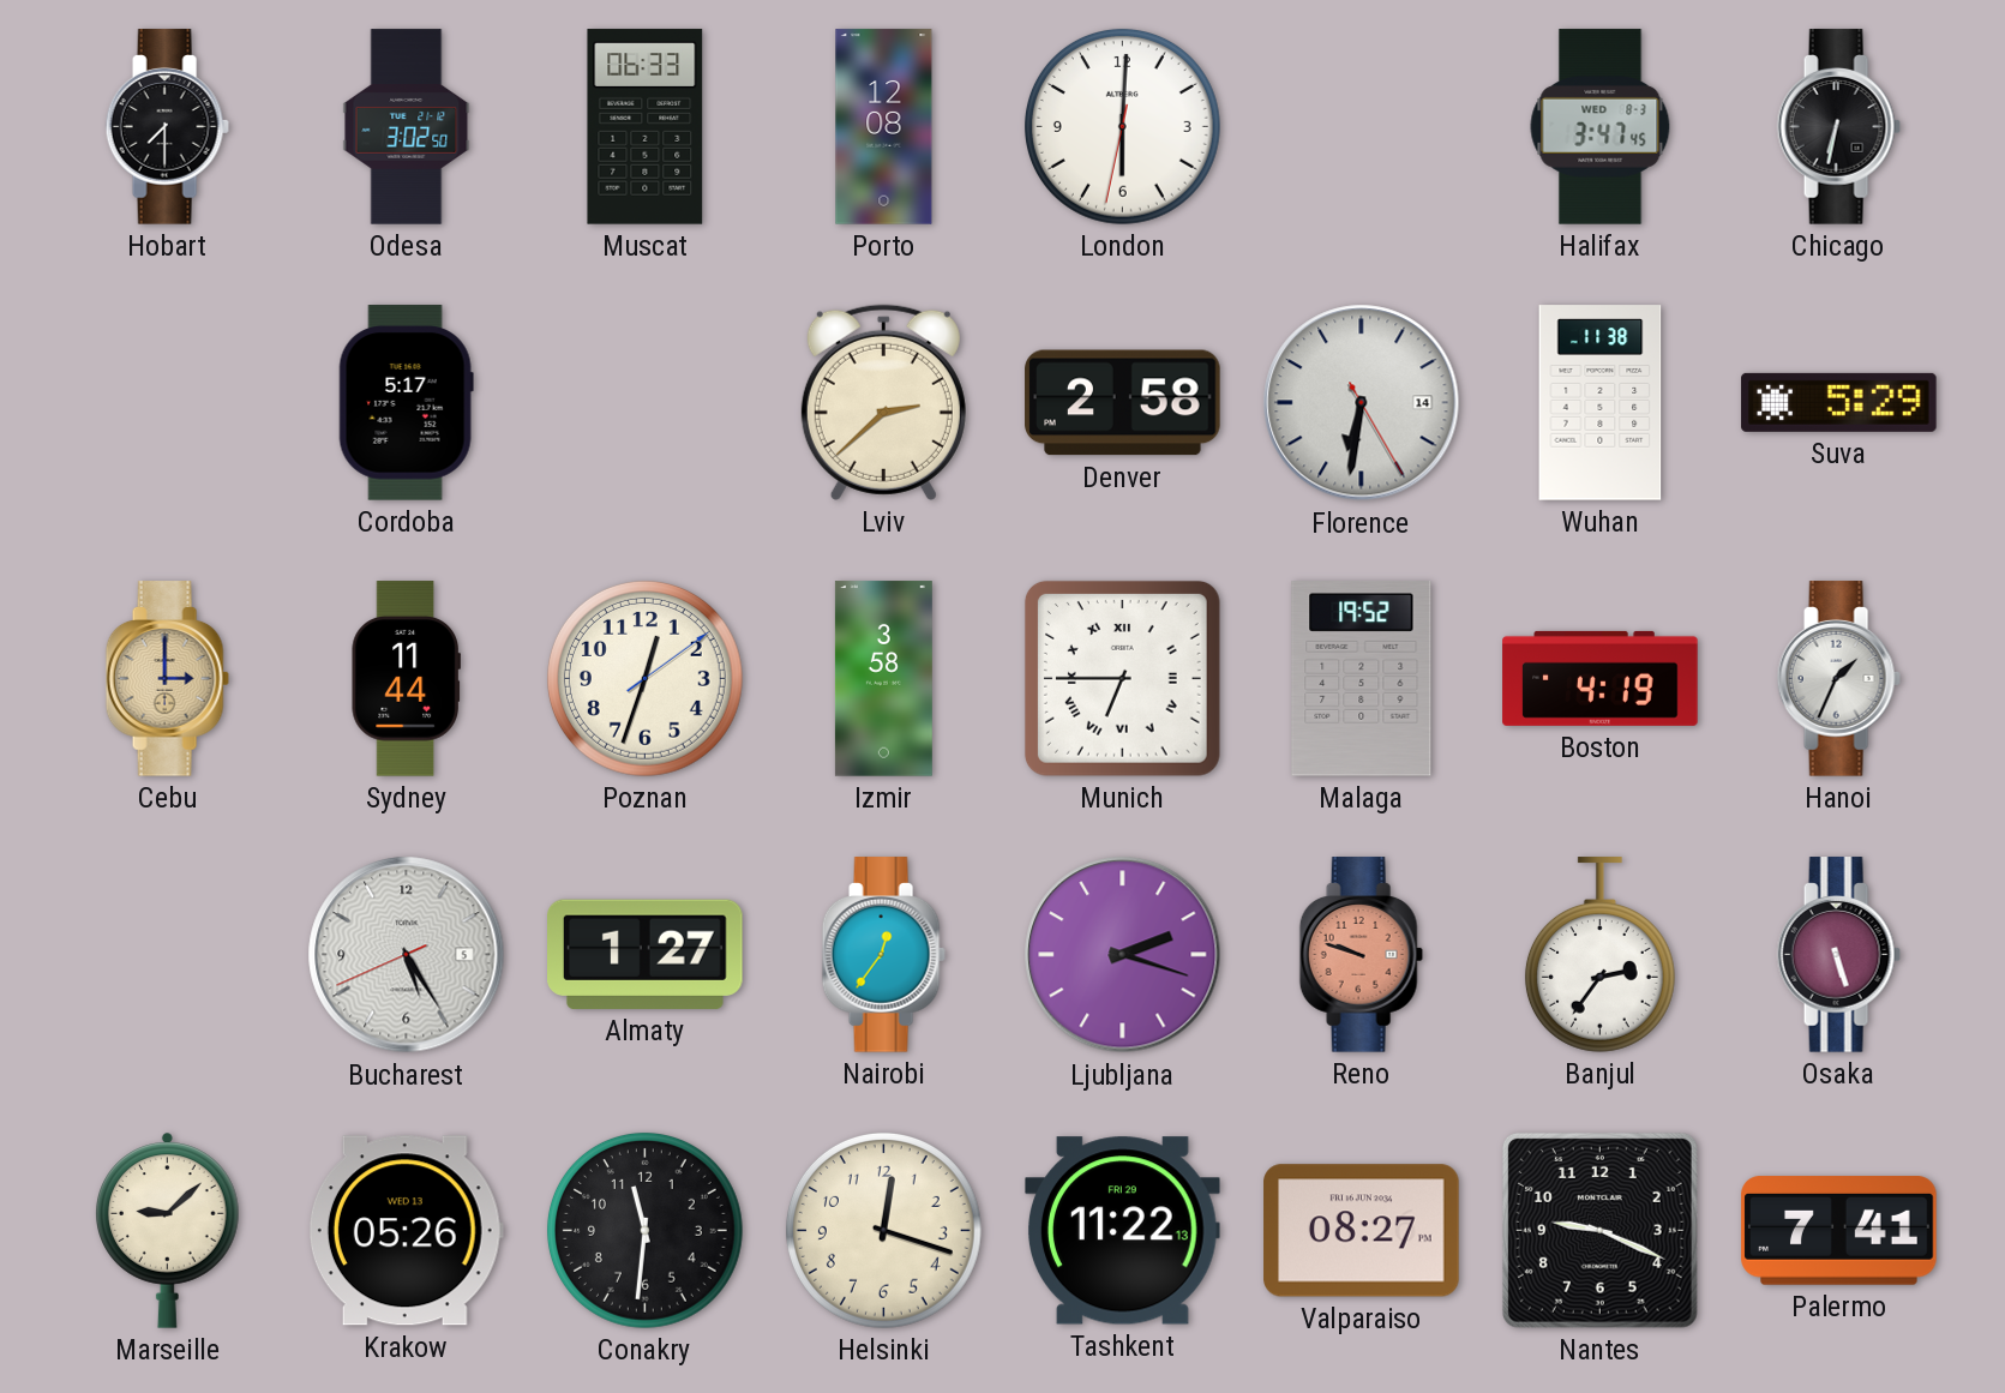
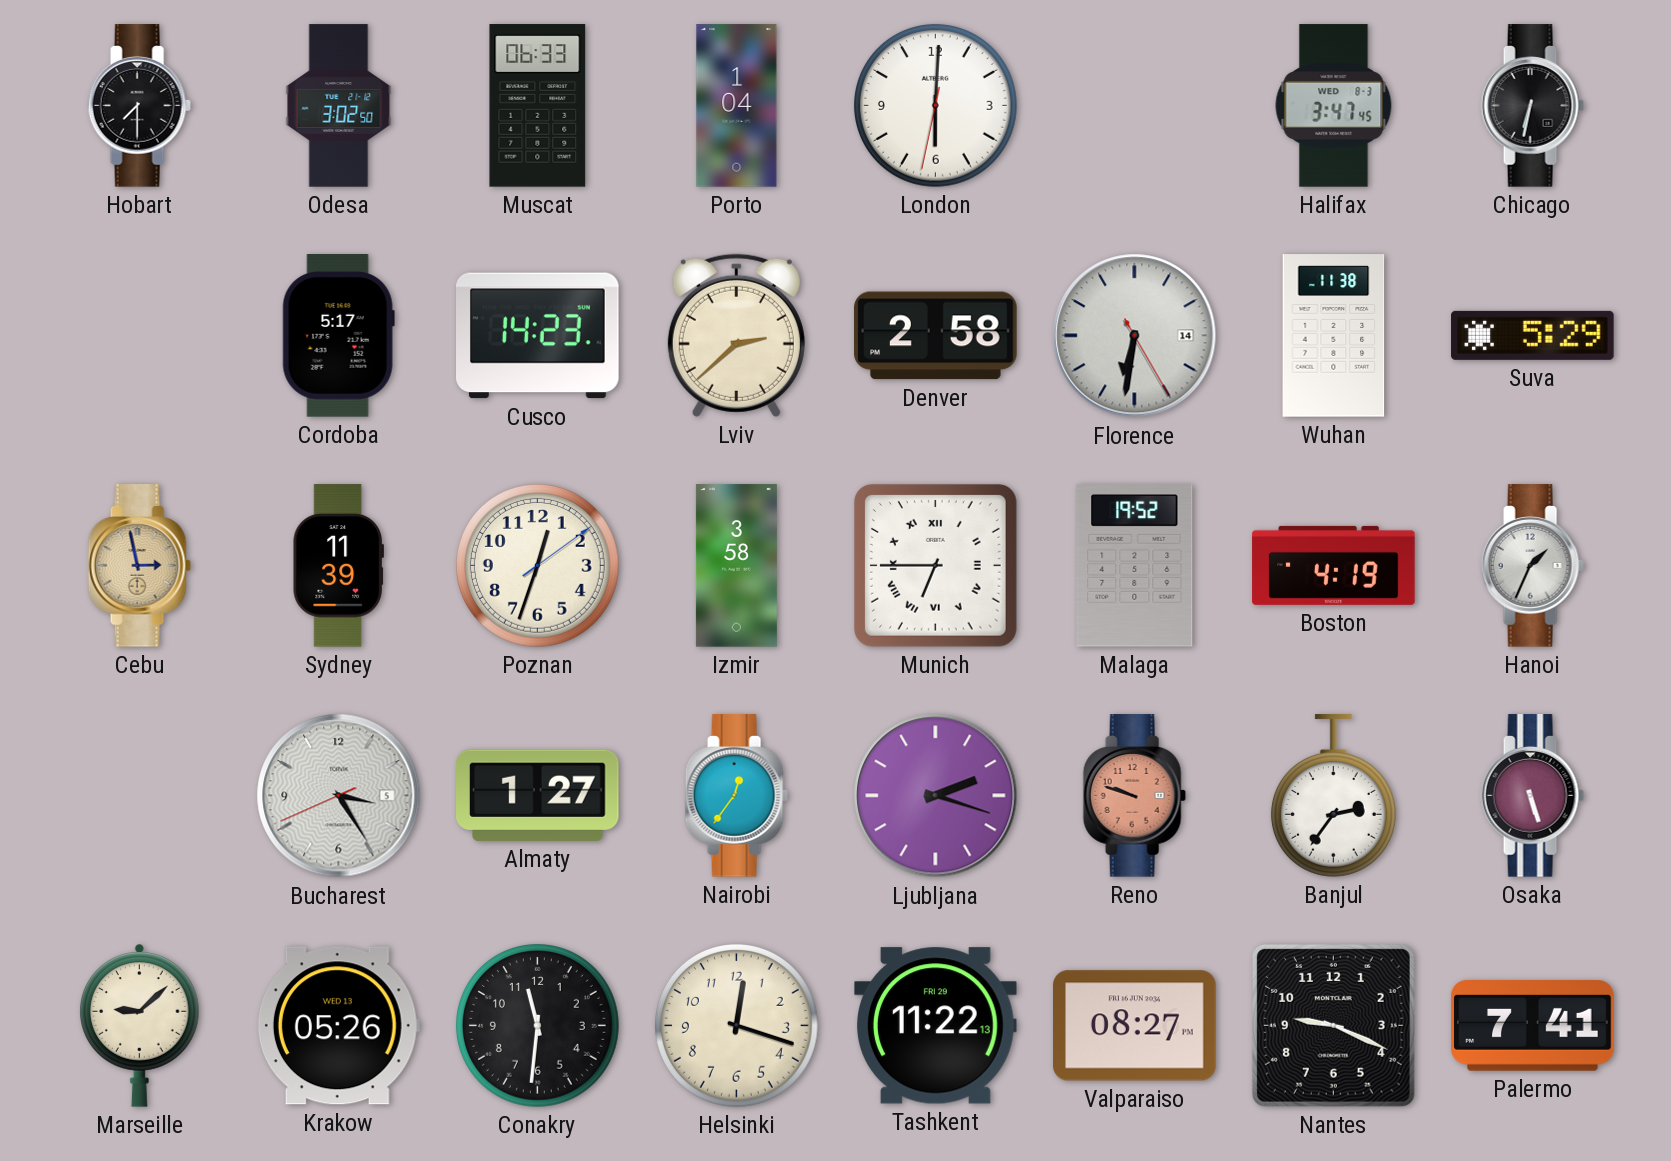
Porto: 12:08 -> 1:04
Cusco: none -> 14:23
Cebu: 3:00 -> 2:58
Sydney: 11:44 -> 11:39
Bucharest: 5:24 -> 3:24
